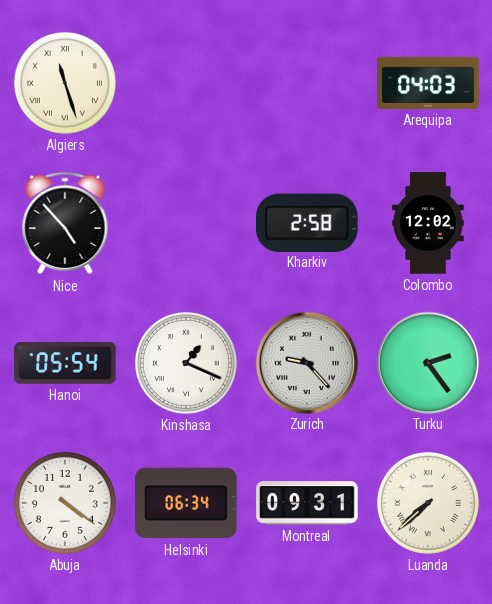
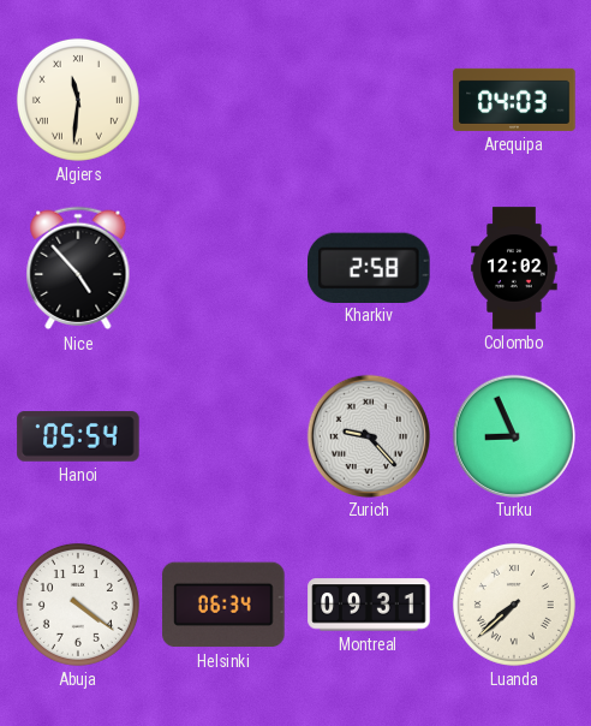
Algiers: 11:27 -> 11:31
Kinshasa: 1:19 -> none
Turku: 2:24 -> 8:56
